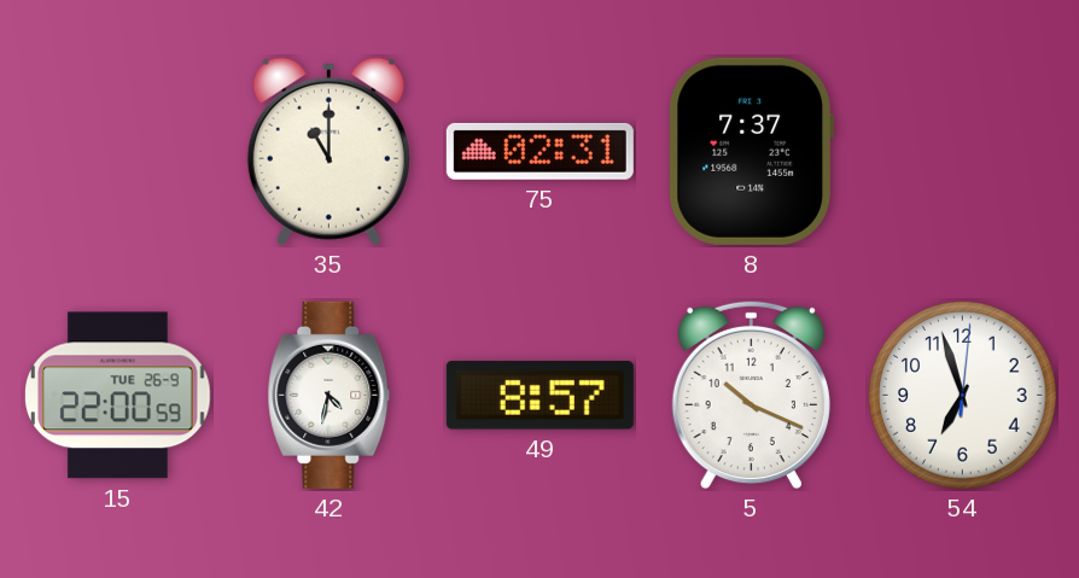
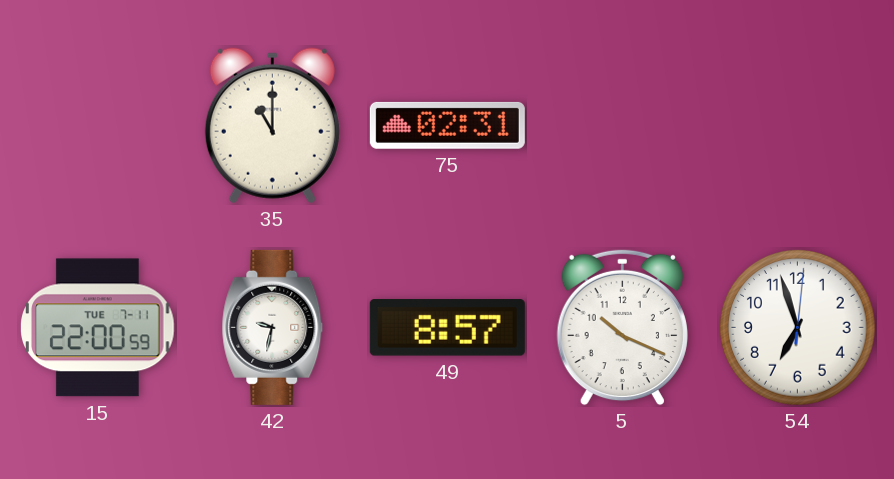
8: 7:37 -> none
15 date: TUE 26-9 -> TUE 7-11
42: 4:32 -> 9:32
